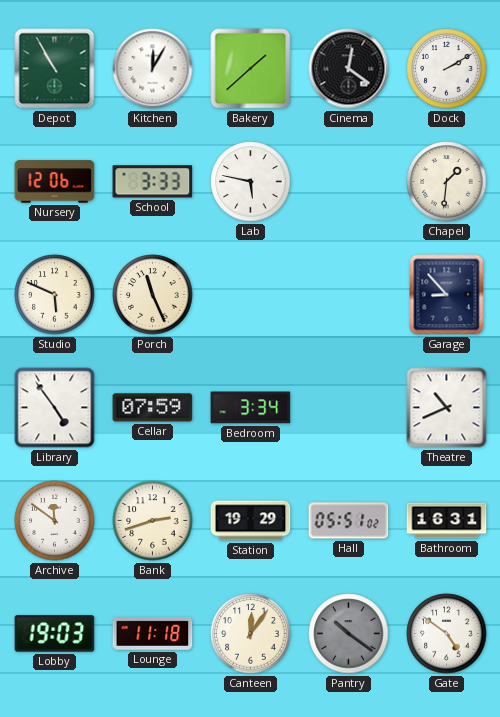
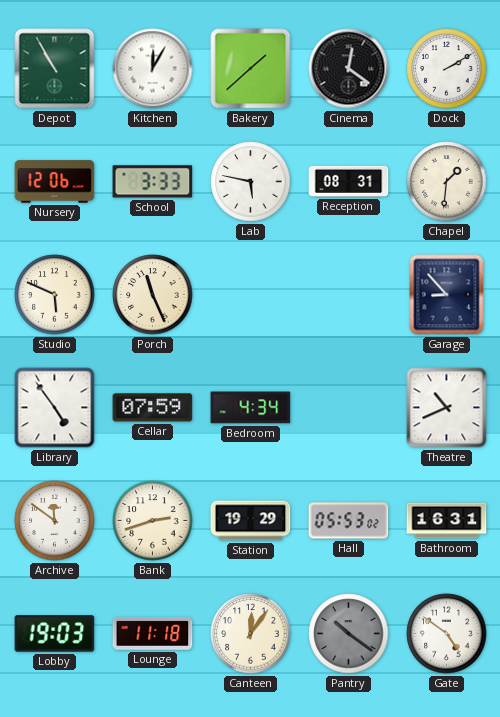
Reception: none -> 08:31
Bedroom: 3:34 -> 4:34
Hall: 05:51 -> 05:53
